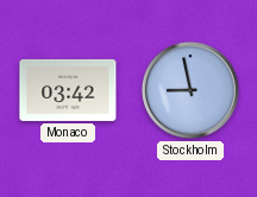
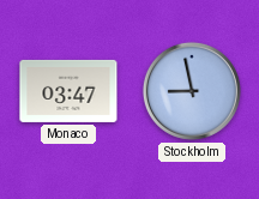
Monaco: 03:42 -> 03:47
